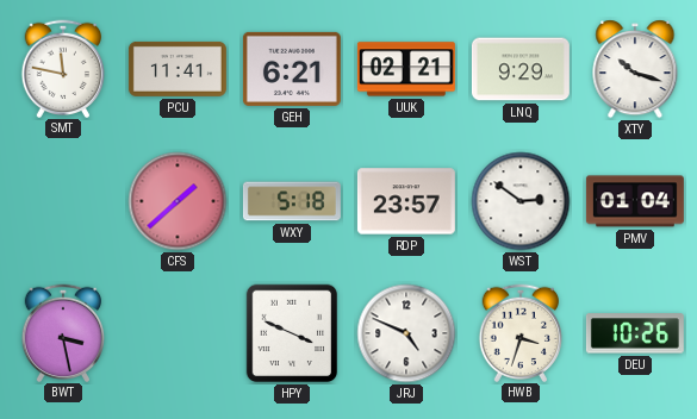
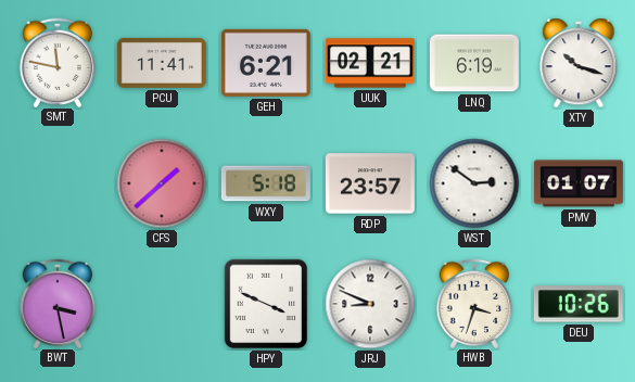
LNQ: 9:29 -> 6:19
PMV: 01:04 -> 01:07
JRJ: 4:49 -> 8:49
